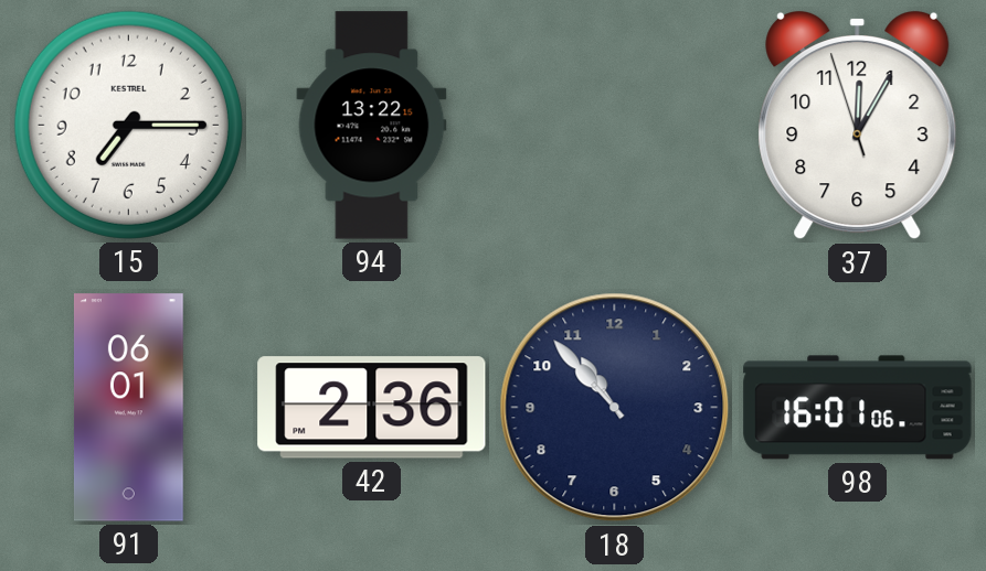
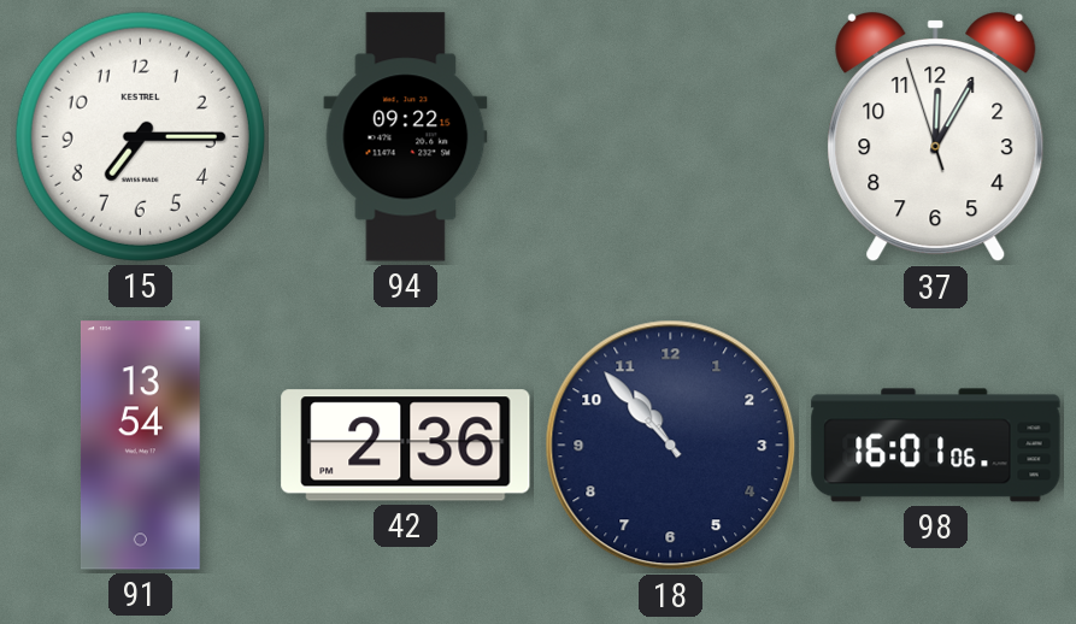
94: 13:22 -> 09:22
91: 06:01 -> 13:54
